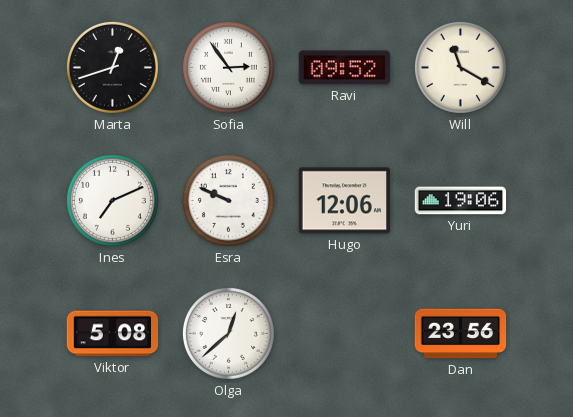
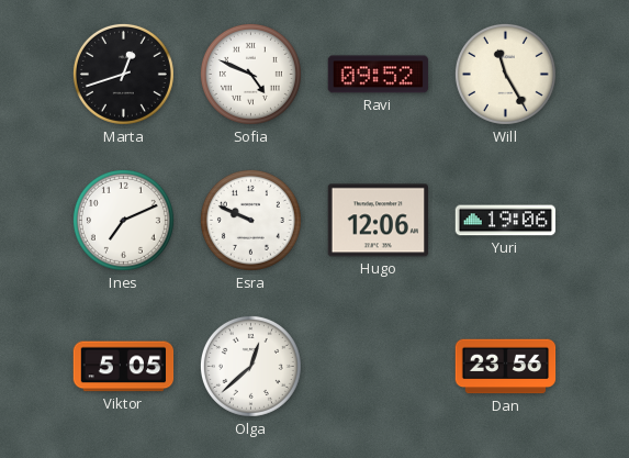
Sofia: 2:54 -> 4:49
Will: 11:20 -> 11:25
Viktor: 5:08 -> 5:05
